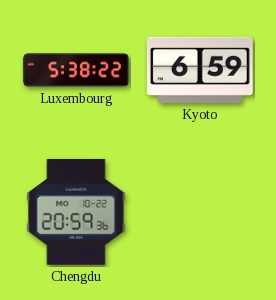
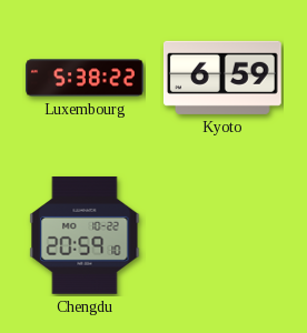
Chengdu: 20:59:36 -> 20:59:10
